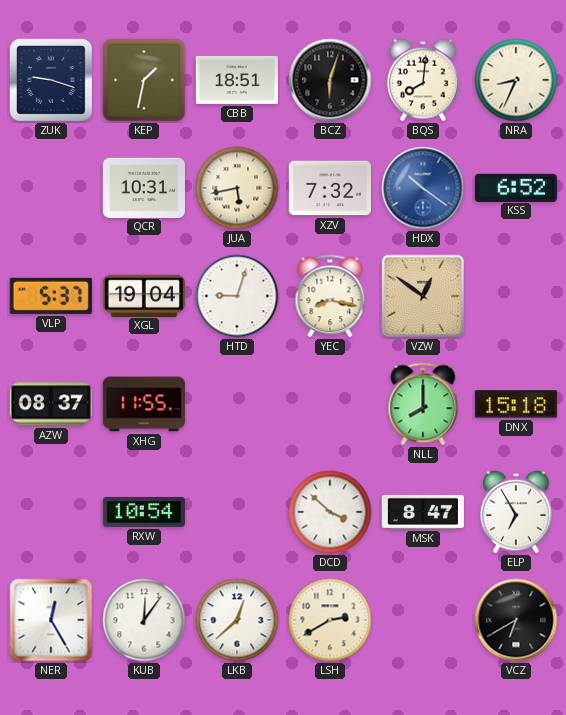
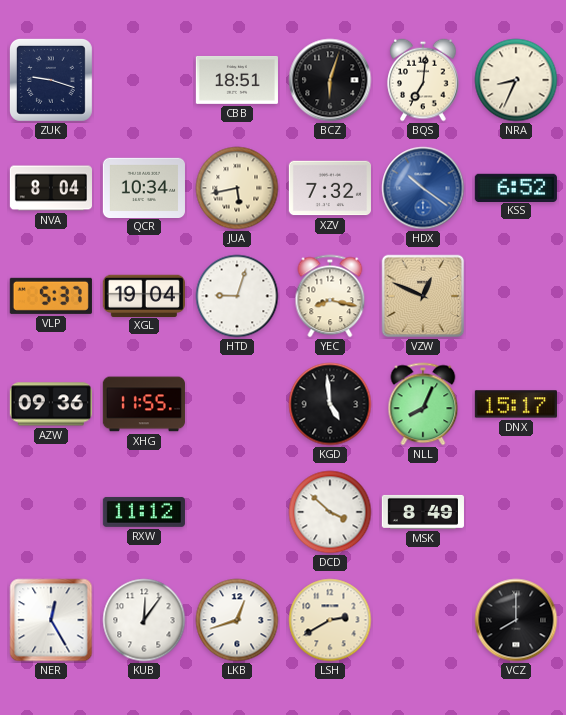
KEP: 1:32 -> none
BQS: 8:01 -> 7:01
NVA: none -> 8:04
QCR: 10:31 -> 10:34
VZW: 12:51 -> 12:49
AZW: 08:37 -> 09:36
KGD: none -> 4:59
NLL: 8:00 -> 8:04
DNX: 15:18 -> 15:17
RXW: 10:54 -> 11:12
MSK: 8:47 -> 8:49
ELP: 6:55 -> none
LKB: 12:38 -> 12:42
VCZ: 6:40 -> 8:00
